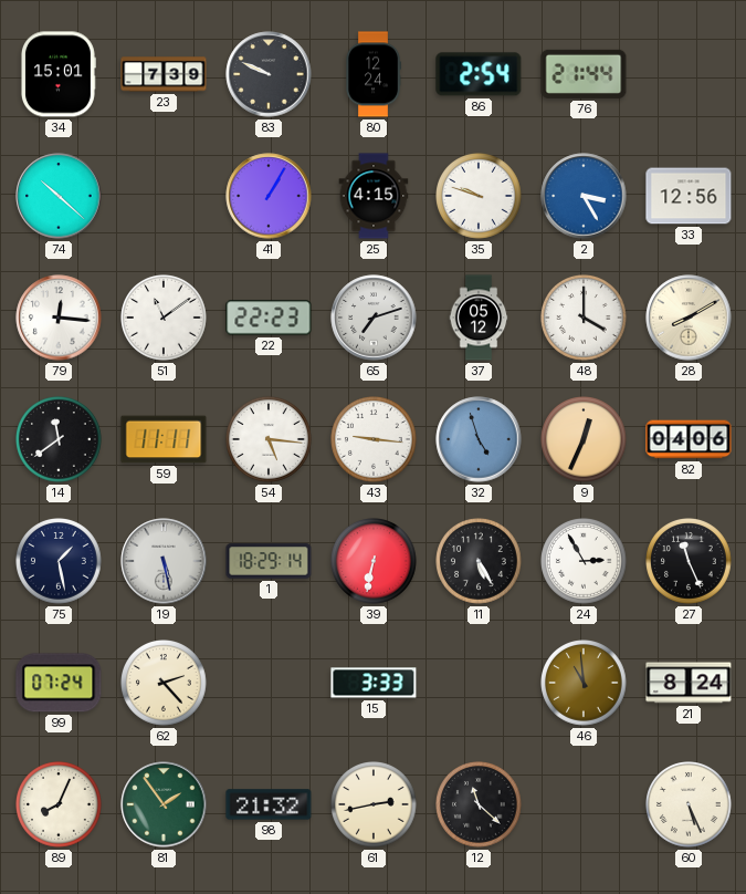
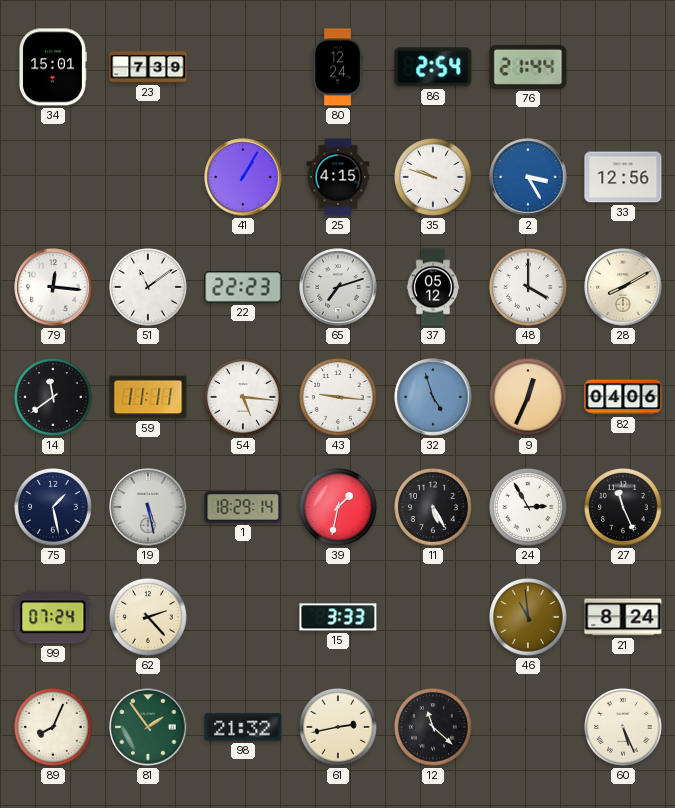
83: 9:49 -> none
74: 10:22 -> none
39: 6:32 -> 1:32
